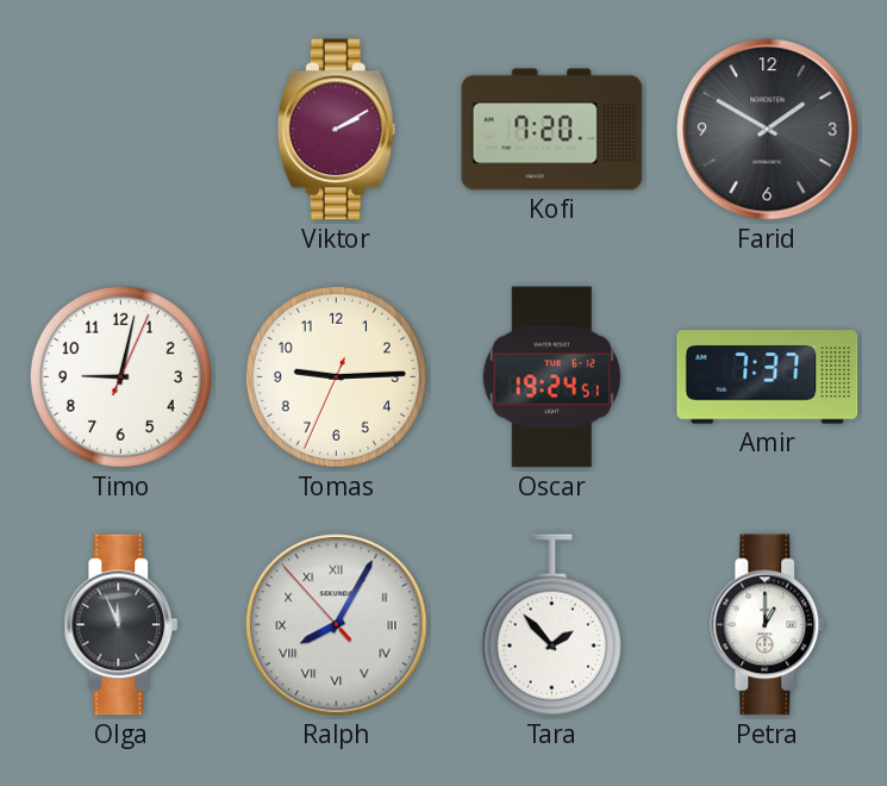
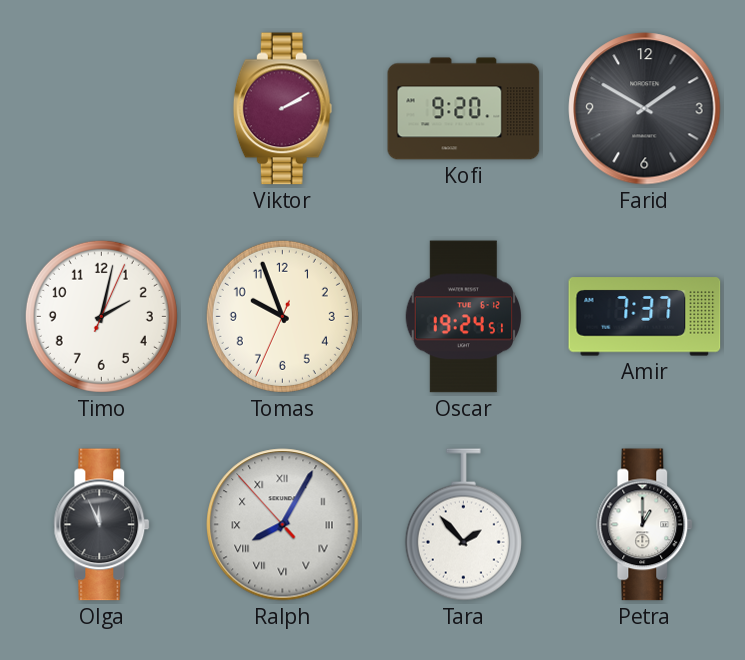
Kofi: 7:20 -> 9:20
Timo: 9:02 -> 2:02
Tomas: 9:14 -> 9:56
